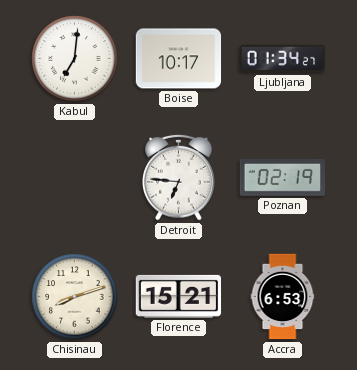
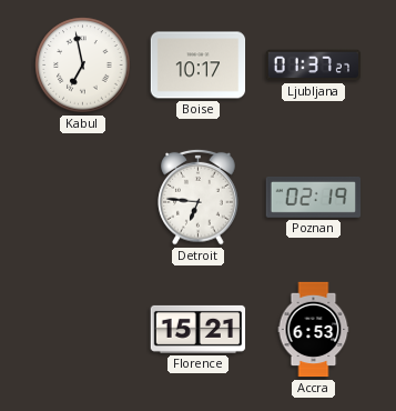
Kabul: 7:01 -> 6:58
Ljubljana: 01:34 -> 01:37
Chisinau: 8:12 -> none
